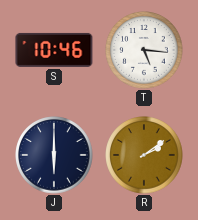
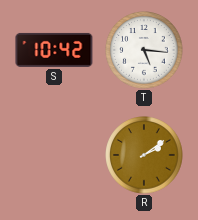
S: 10:46 -> 10:42
J: 6:00 -> none
